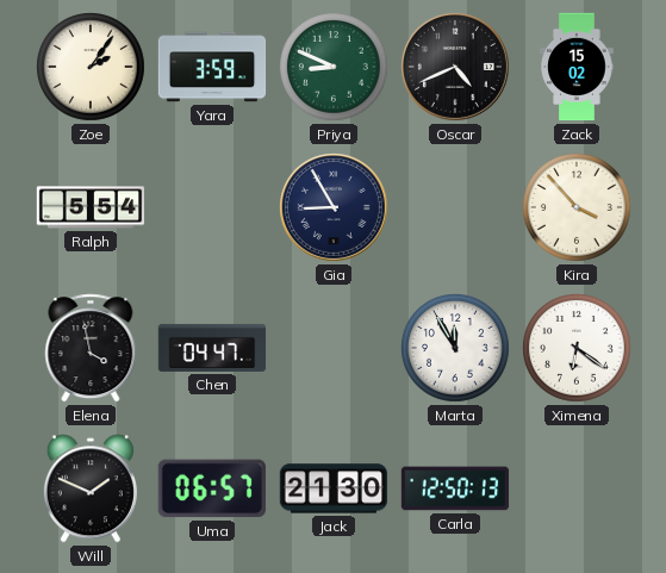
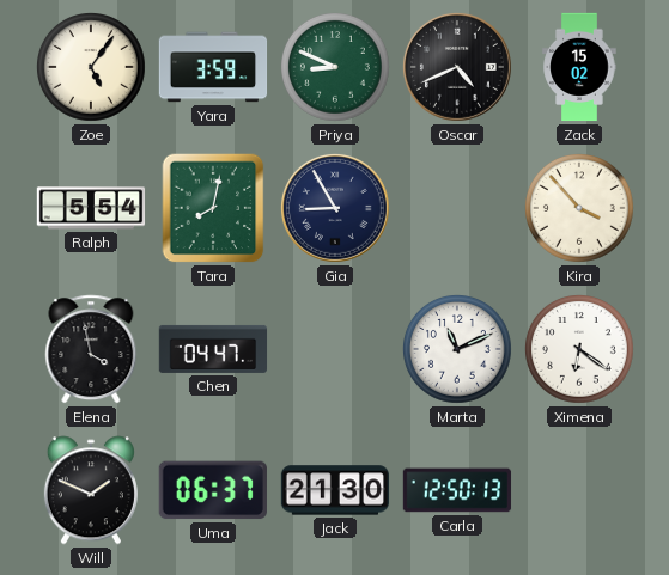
Zoe: 2:06 -> 5:06
Tara: none -> 8:02
Marta: 11:55 -> 11:11
Uma: 06:57 -> 06:37
